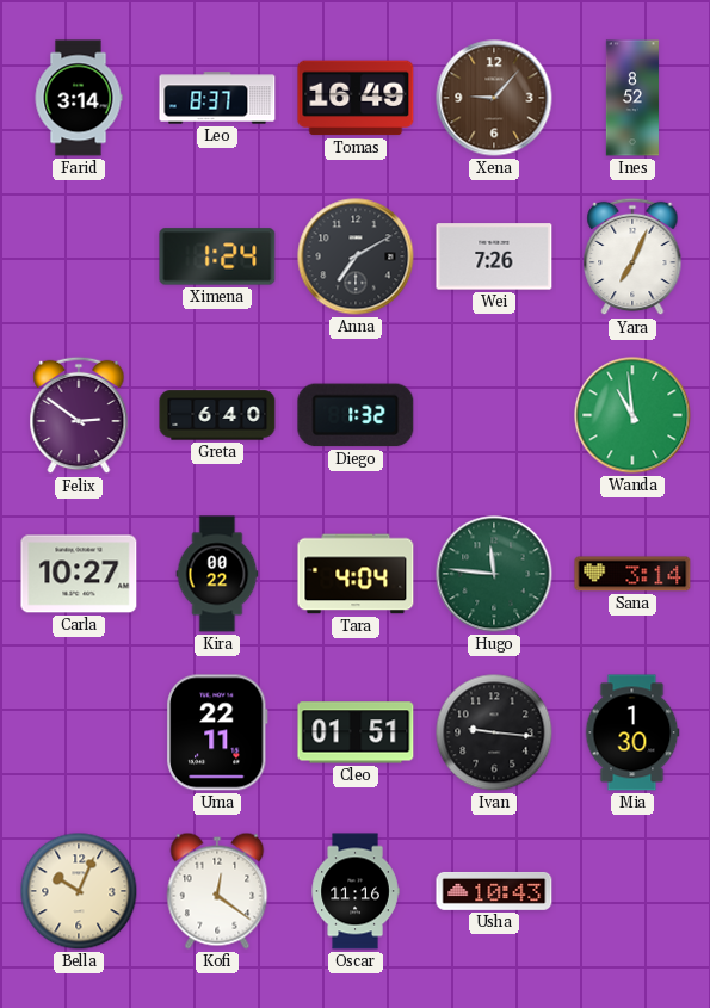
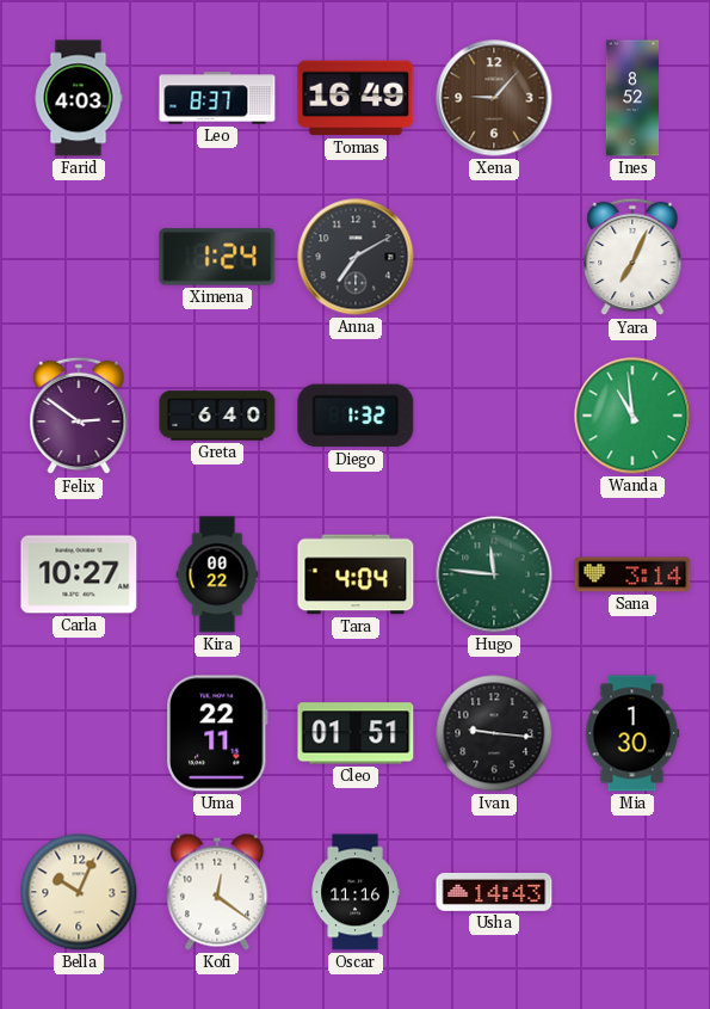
Farid: 3:14 -> 4:03
Wei: 7:26 -> none
Usha: 10:43 -> 14:43
